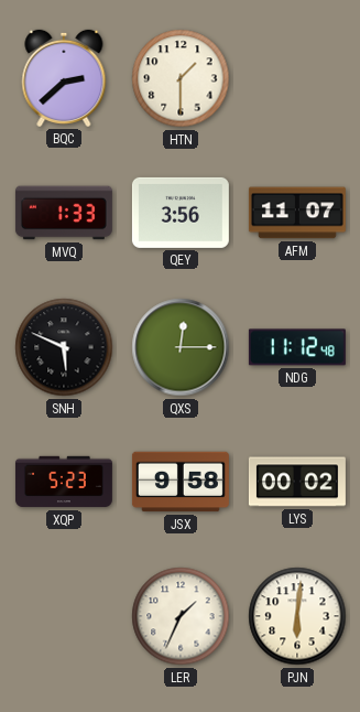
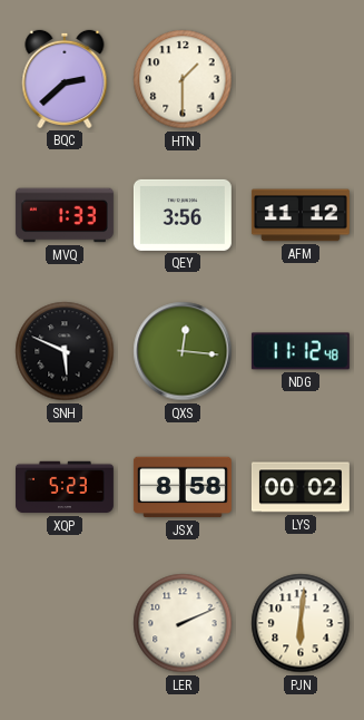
AFM: 11:07 -> 11:12
QXS: 12:15 -> 12:16
JSX: 9:58 -> 8:58
LER: 1:34 -> 2:11
